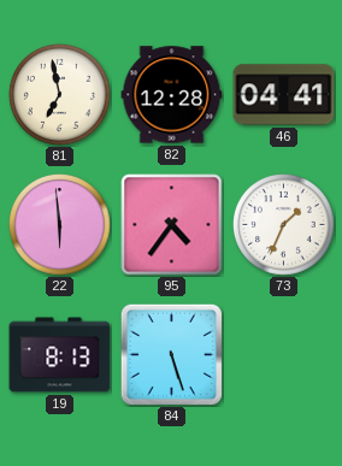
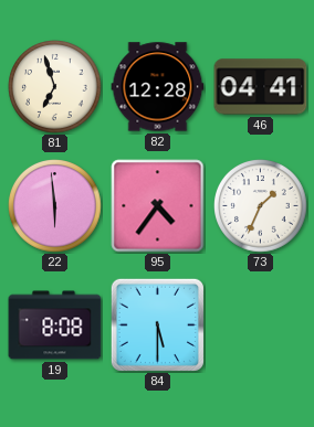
81: 6:58 -> 6:57
19: 8:13 -> 8:08
84: 5:27 -> 5:30
